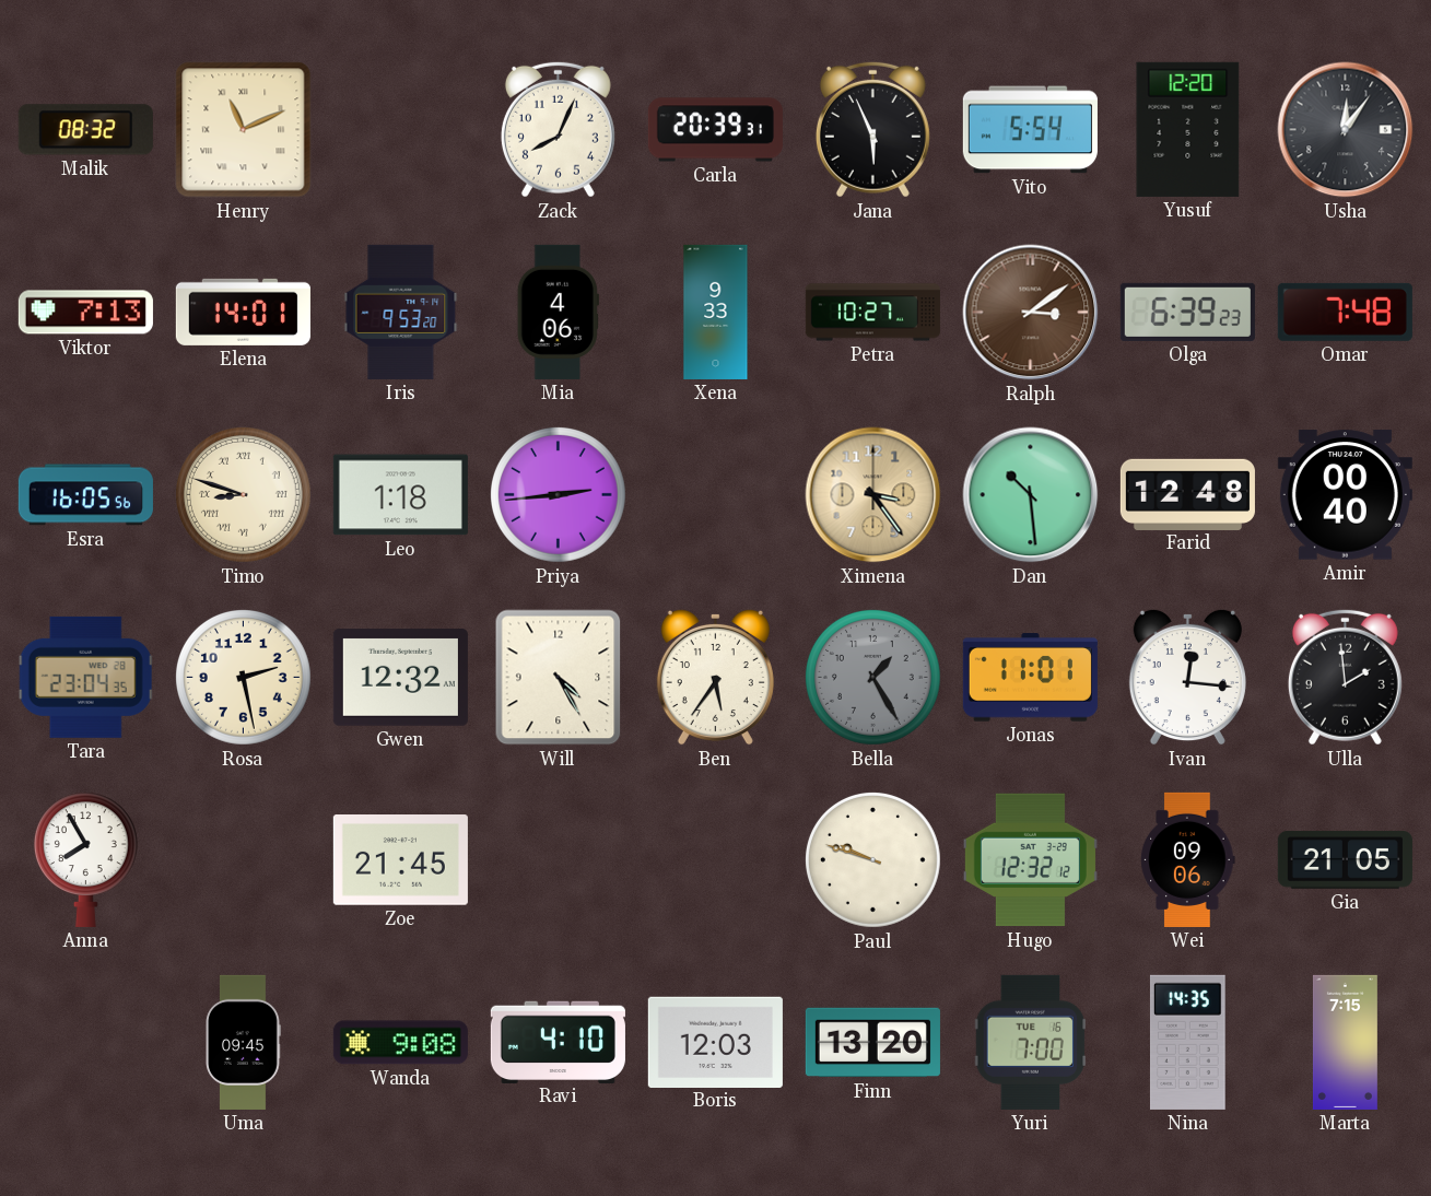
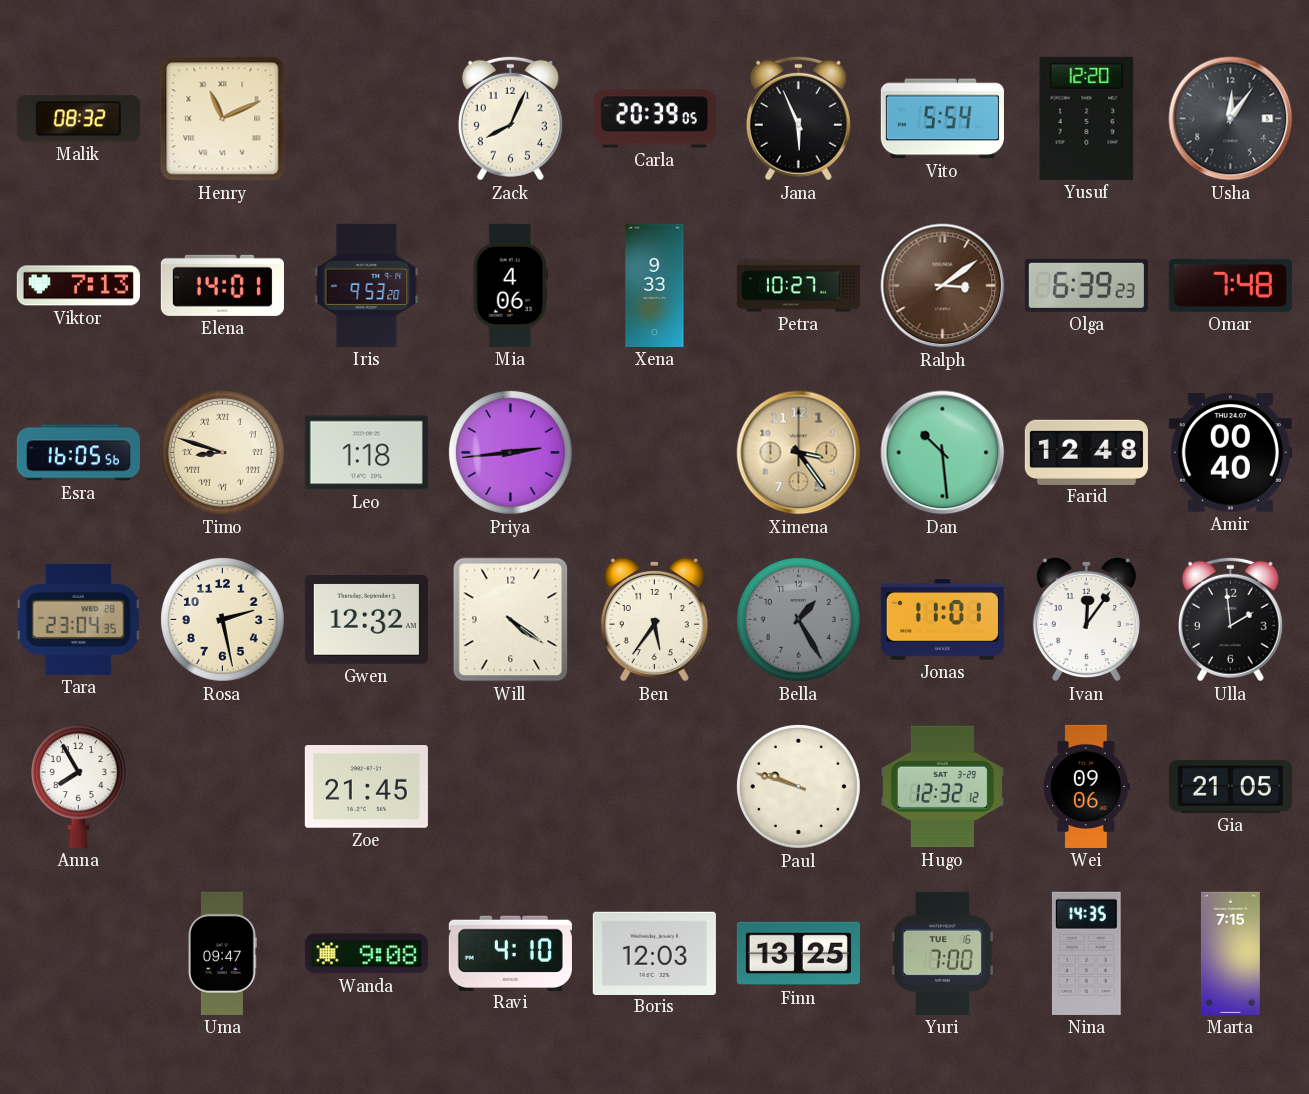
Carla: 20:39:31 -> 20:39:05
Will: 4:25 -> 4:21
Ivan: 12:16 -> 12:06
Uma: 09:45 -> 09:47
Finn: 13:20 -> 13:25
